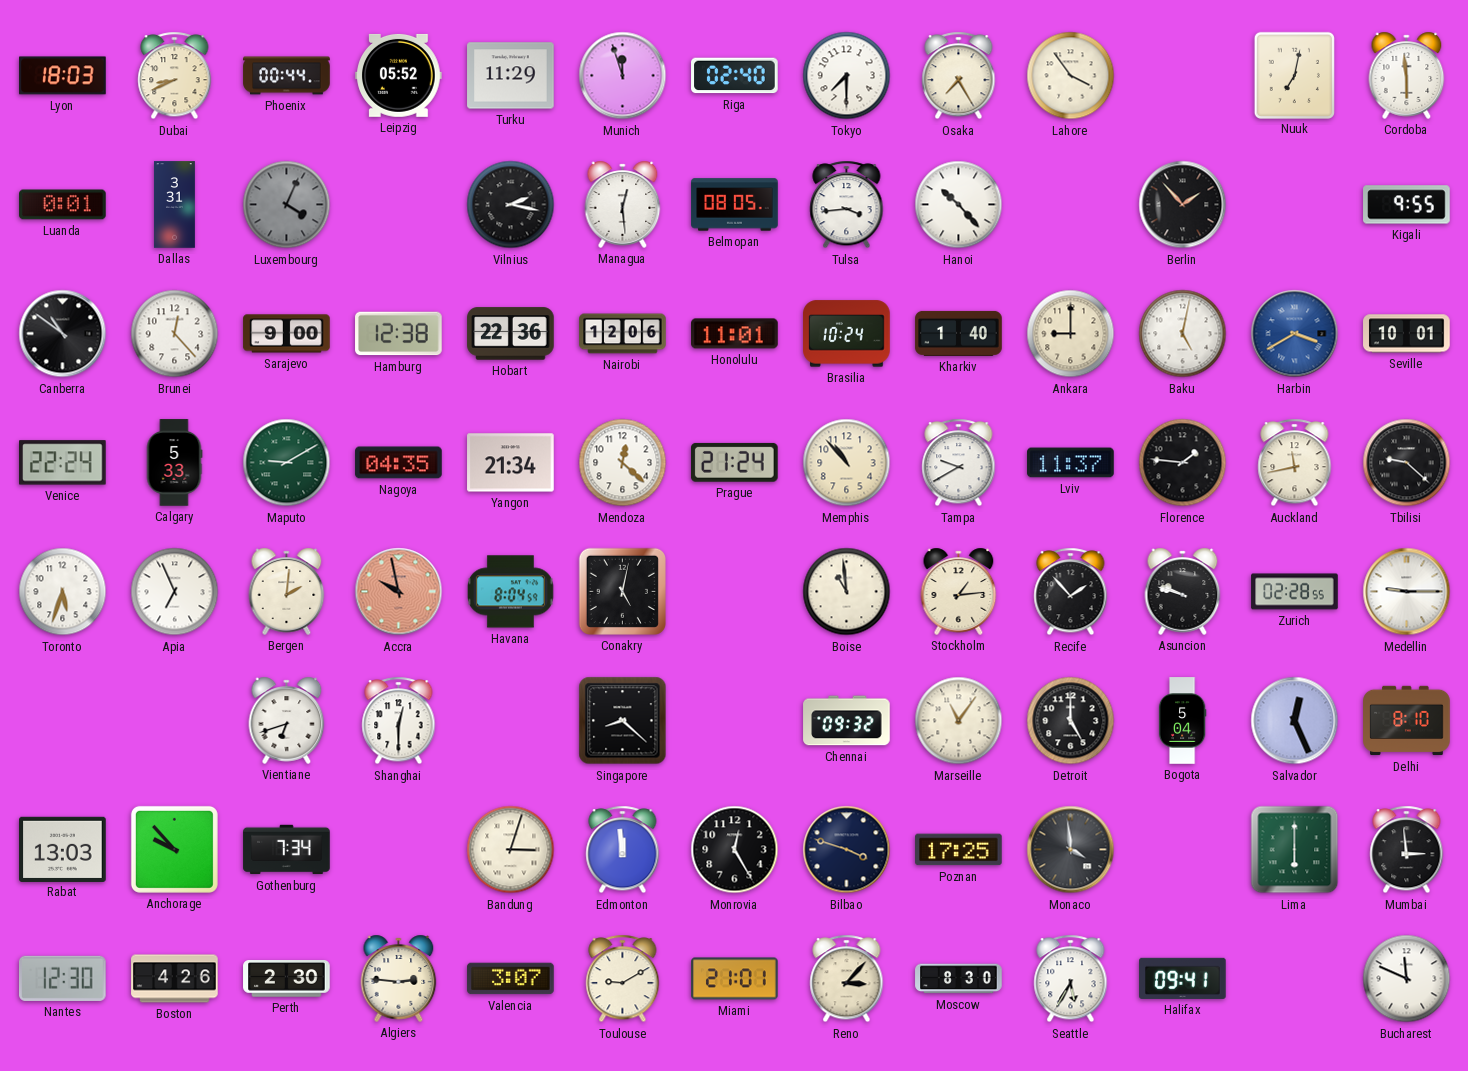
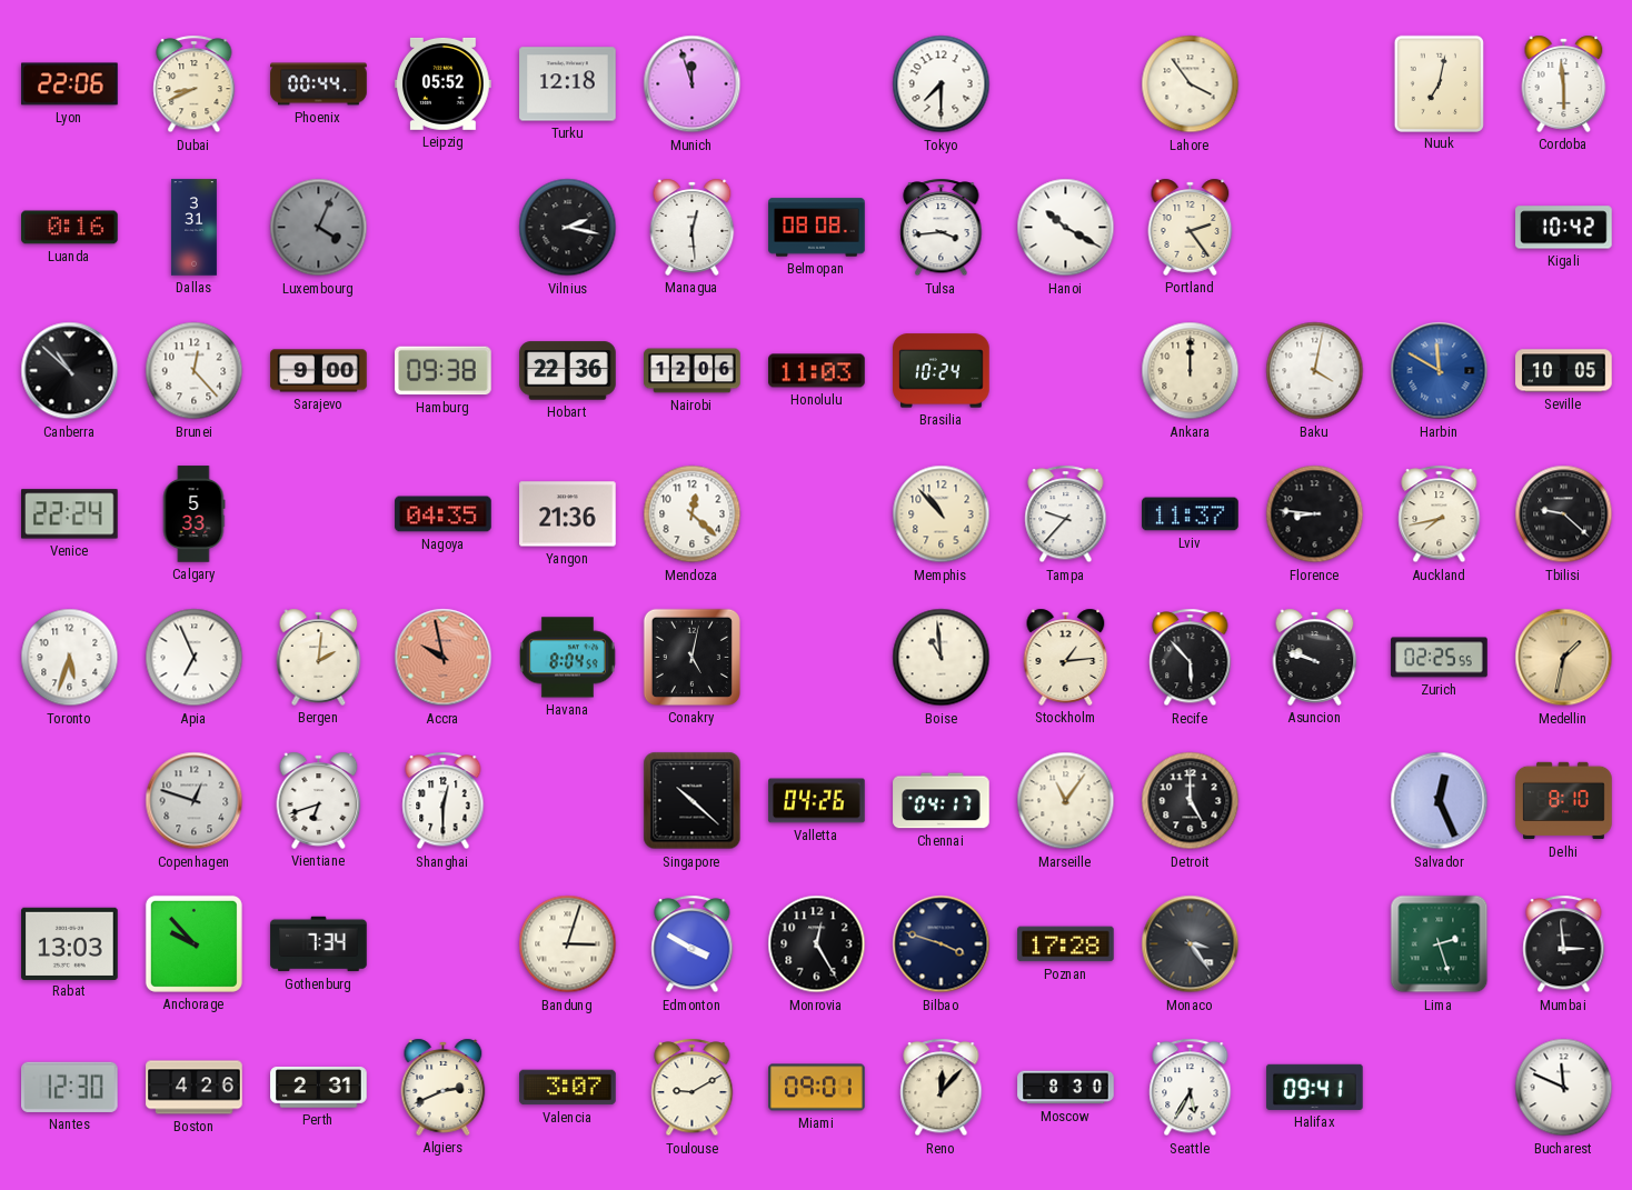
Lyon: 18:03 -> 22:06
Turku: 11:29 -> 12:18
Riga: 02:40 -> none
Osaka: 7:25 -> none
Luanda: 0:01 -> 0:16
Belmopan: 08:05 -> 08:08
Hanoi: 10:23 -> 10:20
Portland: none -> 2:24
Berlin: 1:53 -> none
Kigali: 9:55 -> 10:42
Canberra: 10:51 -> 10:52
Hamburg: 12:38 -> 09:38
Honolulu: 11:01 -> 11:03
Kharkiv: 1:40 -> none
Ankara: 9:00 -> 12:00
Baku: 5:02 -> 4:02
Harbin: 3:40 -> 11:50
Seville: 10:01 -> 10:05
Maputo: 9:10 -> none
Yangon: 21:34 -> 21:36
Prague: 21:24 -> none
Tampa: 9:40 -> 9:37
Florence: 1:46 -> 8:46
Auckland: 11:43 -> 7:43
Recife: 1:53 -> 5:53
Zurich: 02:28 -> 02:25
Medellin: 9:15 -> 1:32
Medellin dial: white -> champagne
Copenhagen: none -> 12:48
Singapore: 8:22 -> 10:22
Valletta: none -> 04:26
Chennai: 09:32 -> 04:17
Bogota: 5:04 -> none
Edmonton: 11:59 -> 3:50
Poznan: 17:25 -> 17:28
Monaco: 3:59 -> 3:24
Lima: 6:00 -> 2:27
Perth: 2:30 -> 2:31
Algiers: 2:46 -> 2:41
Miami: 21:01 -> 09:01
Reno: 3:07 -> 12:07
